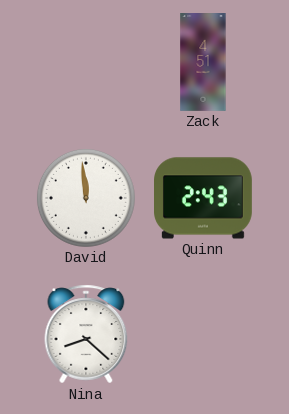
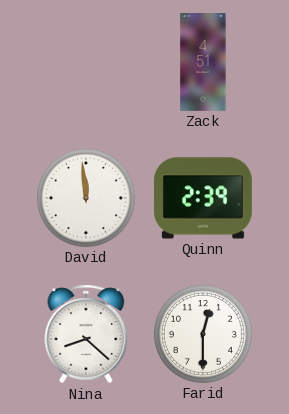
Quinn: 2:43 -> 2:39
Farid: none -> 12:30
